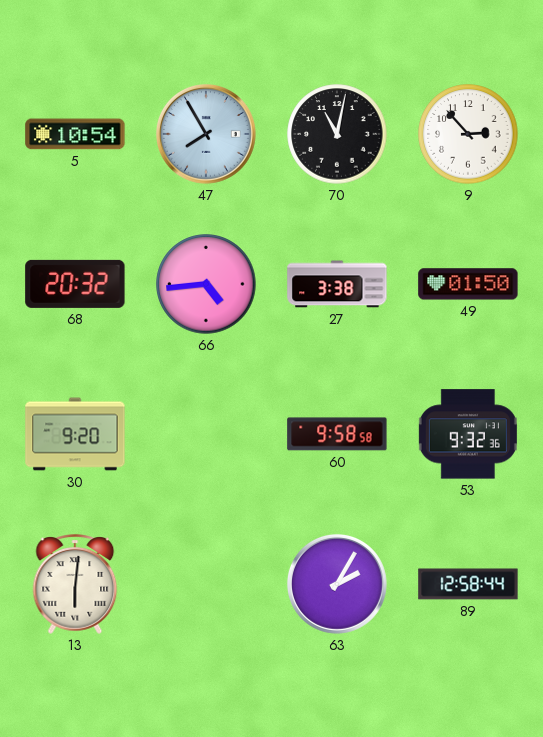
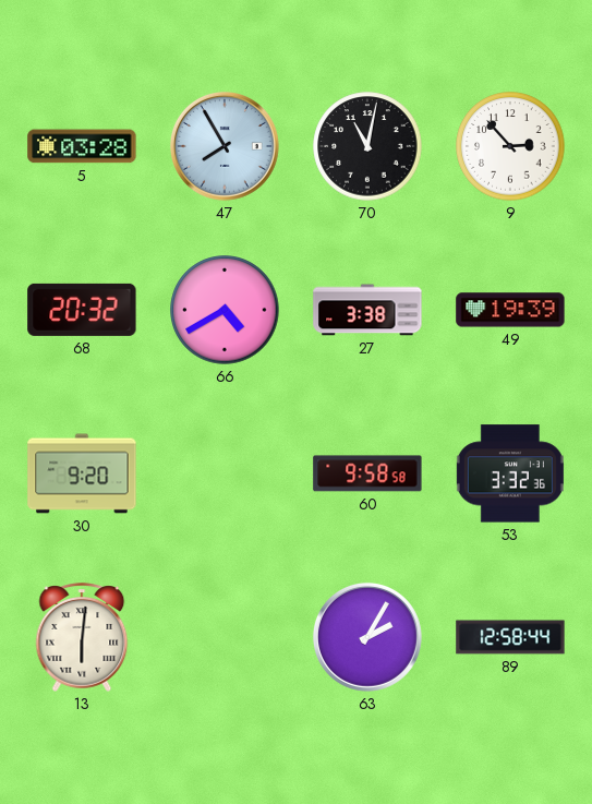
5: 10:54 -> 03:28
66: 4:44 -> 4:40
49: 01:50 -> 19:39
53: 9:32 -> 3:32
